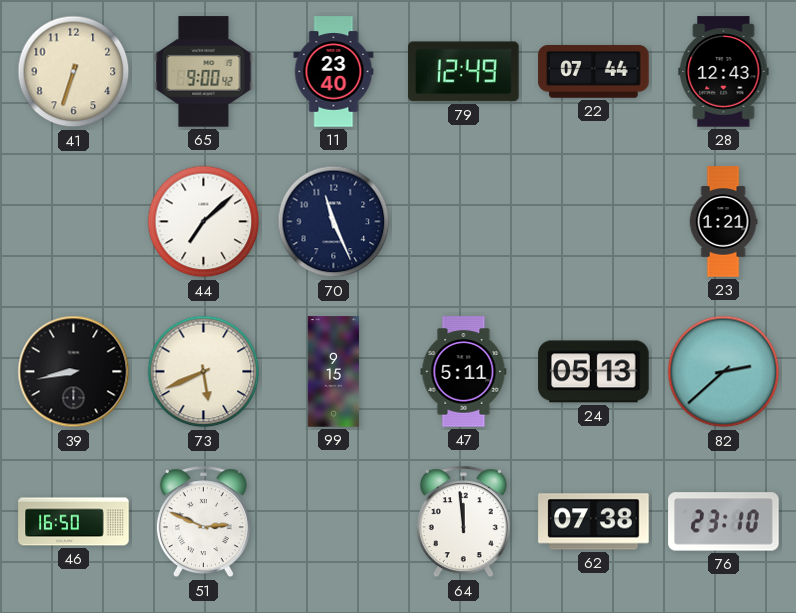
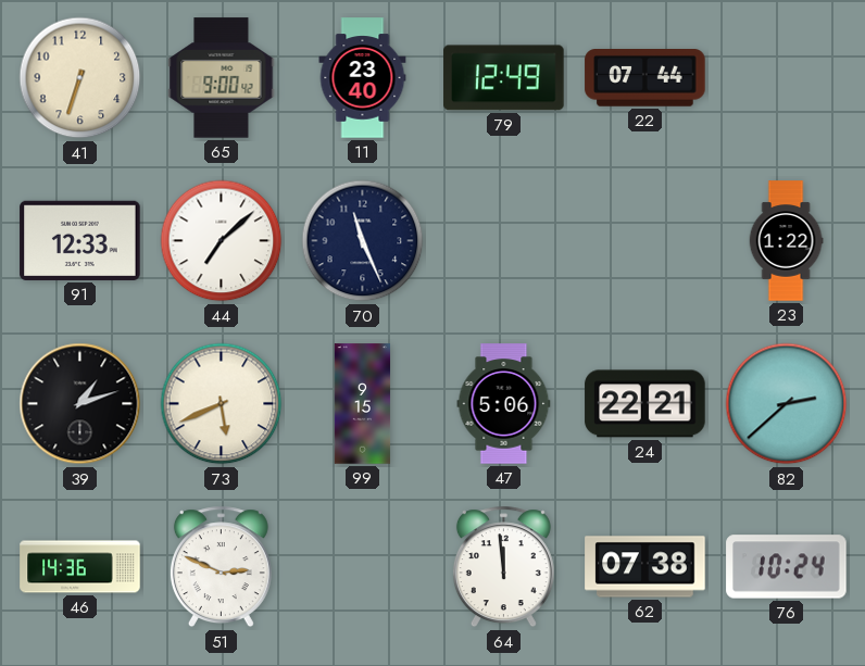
28: 12:43 -> none
91: none -> 12:33
23: 1:21 -> 1:22
39: 8:43 -> 1:12
47: 5:11 -> 5:06
24: 05:13 -> 22:21
46: 16:50 -> 14:36
76: 23:10 -> 10:24
